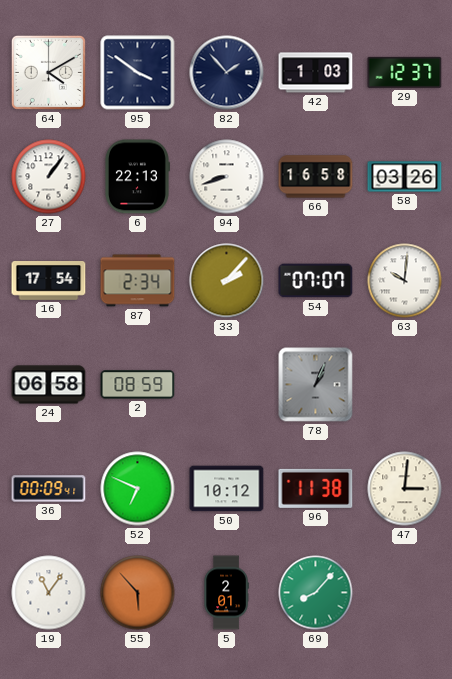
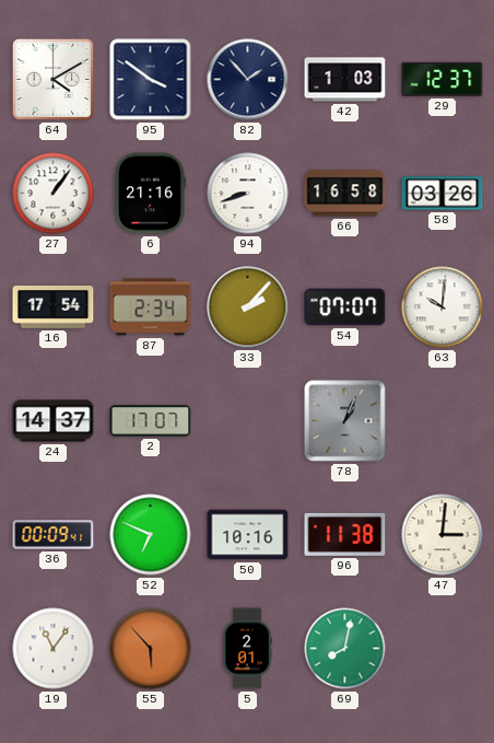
6: 22:13 -> 21:16
24: 06:58 -> 14:37
2: 08:59 -> 17:07
50: 10:12 -> 10:16
69: 8:07 -> 8:02
